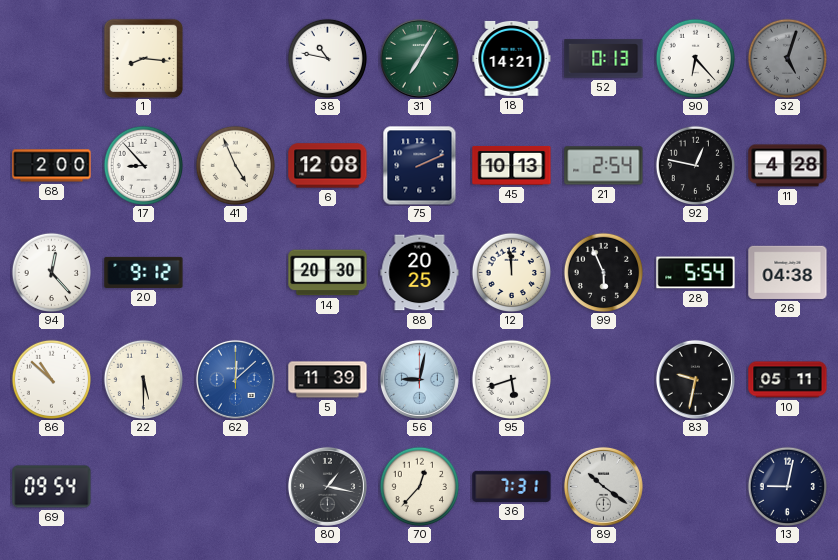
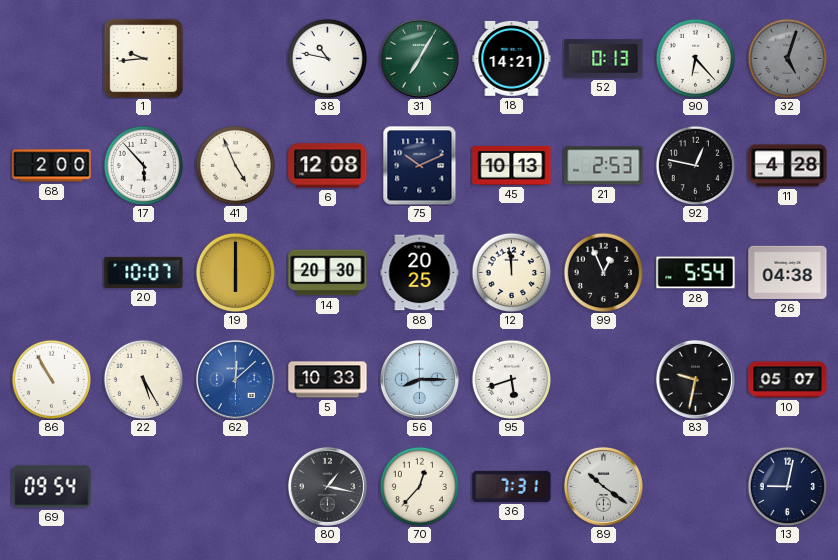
1: 8:16 -> 9:44
17: 8:53 -> 5:53
75: 2:11 -> 10:11
21: 2:54 -> 2:53
94: 12:23 -> none
20: 9:12 -> 10:07
19: none -> 6:00
99: 5:56 -> 12:56
86: 10:52 -> 10:55
22: 5:30 -> 5:25
5: 11:39 -> 10:33
56: 9:02 -> 8:15
10: 05:11 -> 05:07
